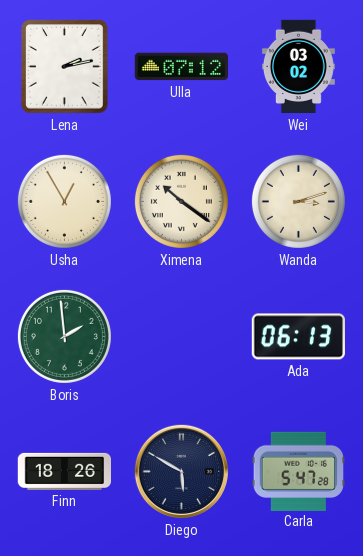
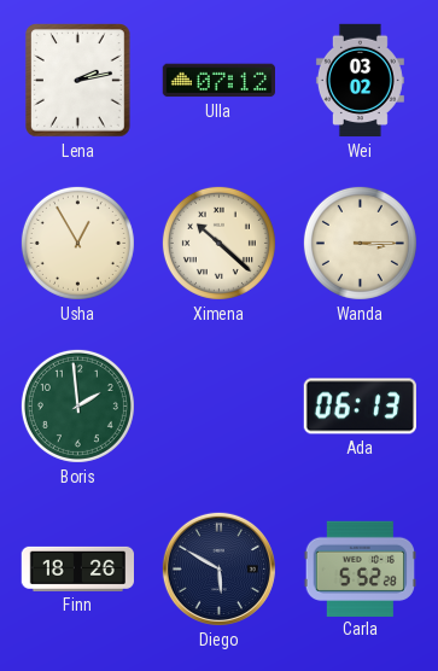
Ximena: 10:21 -> 10:22
Wanda: 3:12 -> 3:15
Carla: 5:47 -> 5:52
